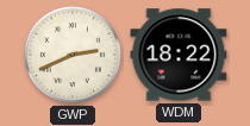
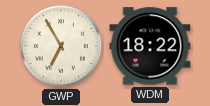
GWP: 2:41 -> 6:55
